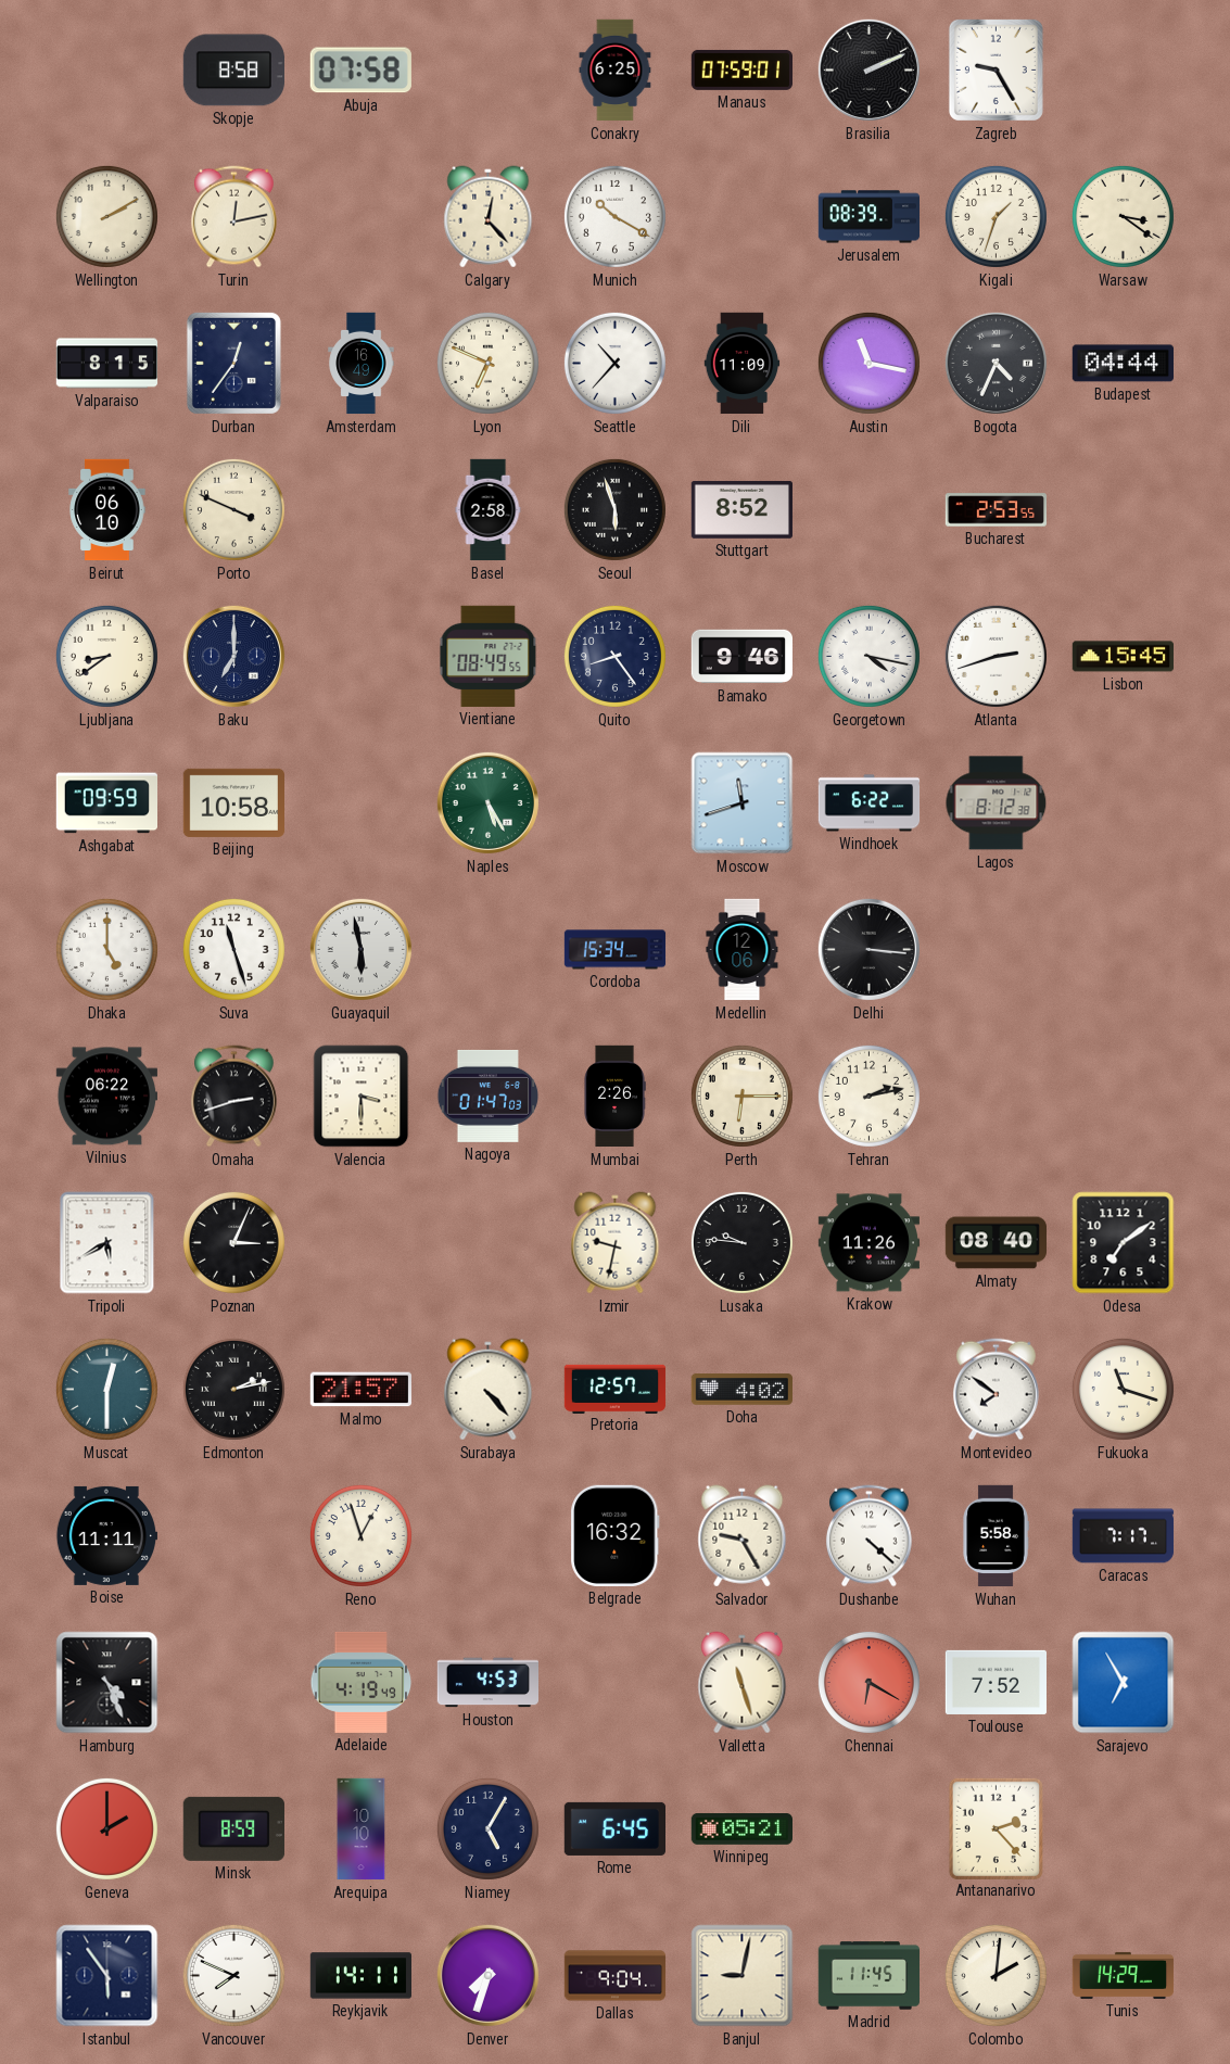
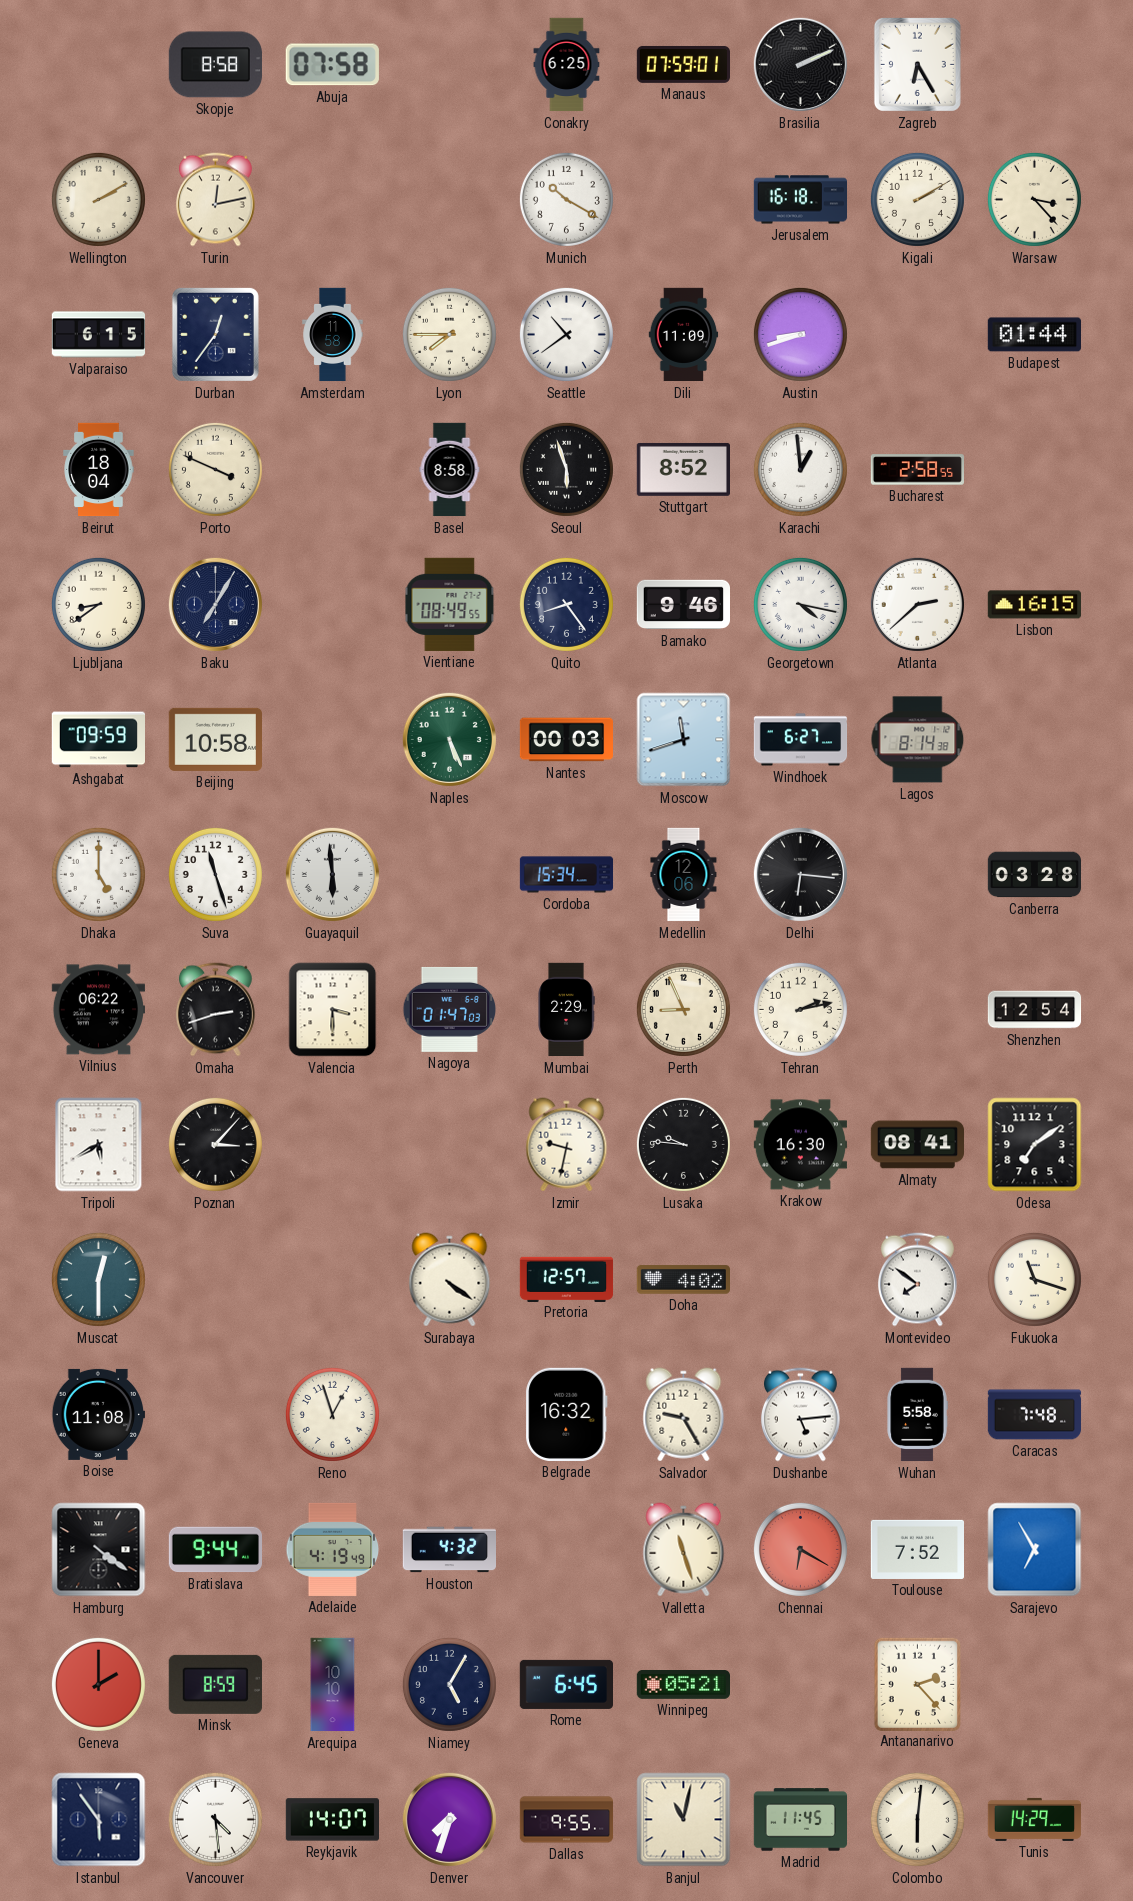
Zagreb: 9:25 -> 6:25
Calgary: 12:23 -> none
Jerusalem: 08:39 -> 16:18
Kigali: 1:33 -> 2:10
Warsaw: 3:21 -> 3:23
Valparaiso: 8:15 -> 6:15
Amsterdam: 16:49 -> 11:58
Lyon: 6:49 -> 7:45
Seattle: 10:37 -> 10:39
Austin: 11:17 -> 8:42
Bogota: 4:34 -> none
Budapest: 04:44 -> 01:44
Beirut: 06:10 -> 18:04
Basel: 2:58 -> 8:58
Karachi: none -> 12:59
Bucharest: 2:53 -> 2:58
Baku: 7:00 -> 7:05
Atlanta: 2:42 -> 2:38
Lisbon: 15:45 -> 16:15
Naples: 5:25 -> 5:26
Nantes: none -> 00:03
Windhoek: 6:22 -> 6:27
Lagos: 8:12 -> 8:14
Guayaquil: 5:58 -> 5:59
Delhi: 3:16 -> 6:16
Canberra: none -> 03:28
Mumbai: 2:26 -> 2:29
Perth: 6:15 -> 8:56
Shenzhen: none -> 12:54
Poznan: 3:04 -> 3:07
Krakow: 11:26 -> 16:30
Almaty: 08:40 -> 08:41
Edmonton: 2:13 -> none
Malmo: 21:57 -> none
Surabaya: 4:23 -> 4:21
Boise: 11:11 -> 11:08
Dushanbe: 4:22 -> 5:14
Caracas: 7:17 -> 7:48
Hamburg: 4:26 -> 4:21
Bratislava: none -> 9:44
Houston: 4:53 -> 4:32
Vancouver: 7:49 -> 4:29
Reykjavik: 14:11 -> 14:07
Dallas: 9:04 -> 9:55
Banjul: 9:02 -> 11:02
Colombo: 2:01 -> 6:01
